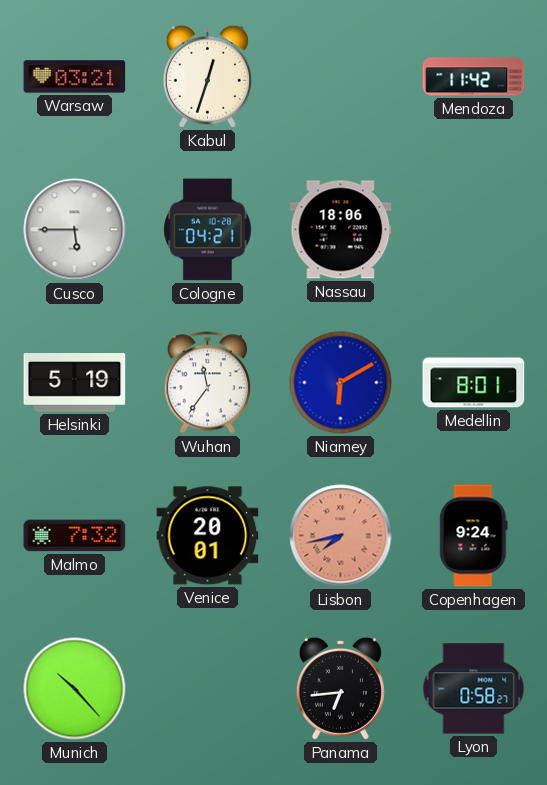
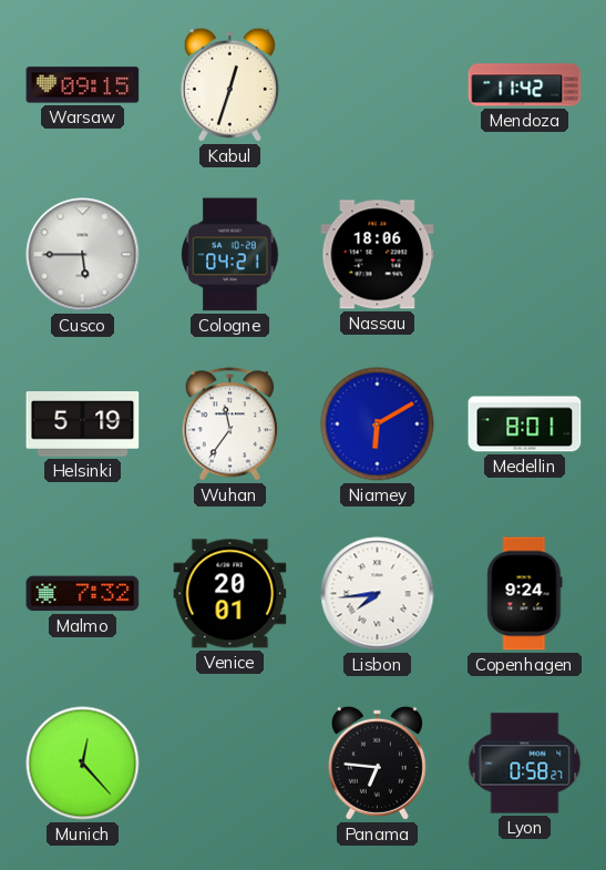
Warsaw: 03:21 -> 09:15
Lisbon: 7:43 -> 7:44
Lisbon dial: salmon -> white
Munich: 10:23 -> 12:23
Panama: 6:44 -> 6:46
